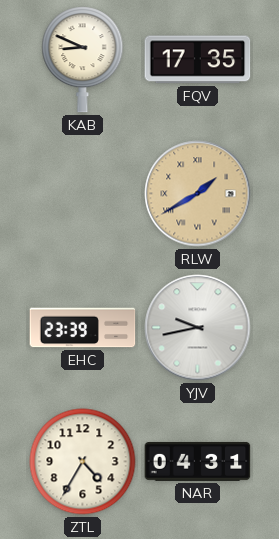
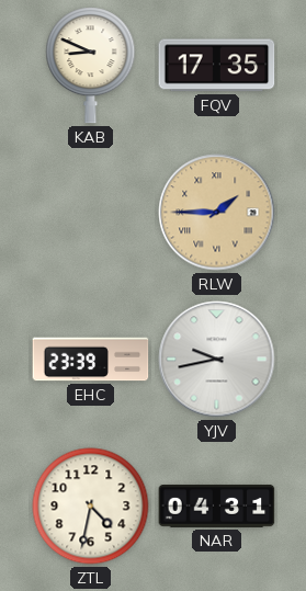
RLW: 1:40 -> 1:45
ZTL: 4:35 -> 4:32
